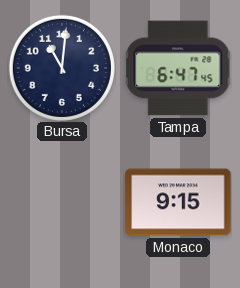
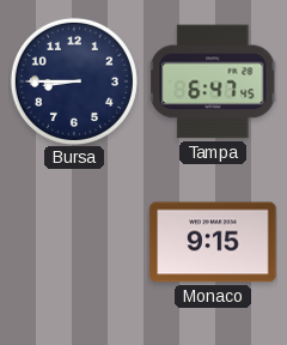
Bursa: 11:01 -> 8:45
